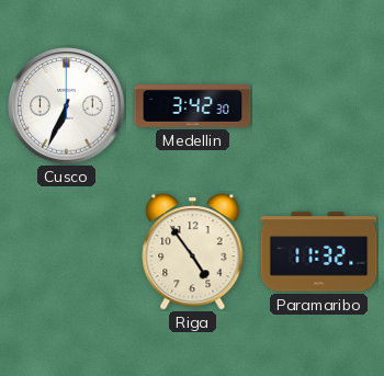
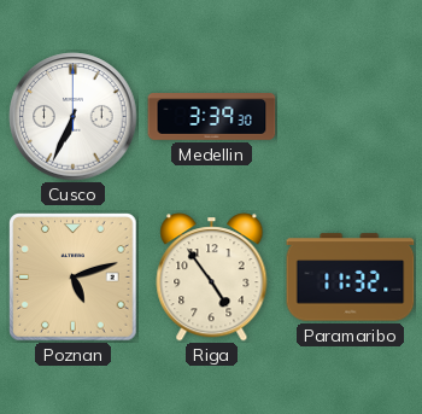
Medellin: 3:42 -> 3:39
Poznan: none -> 5:12
